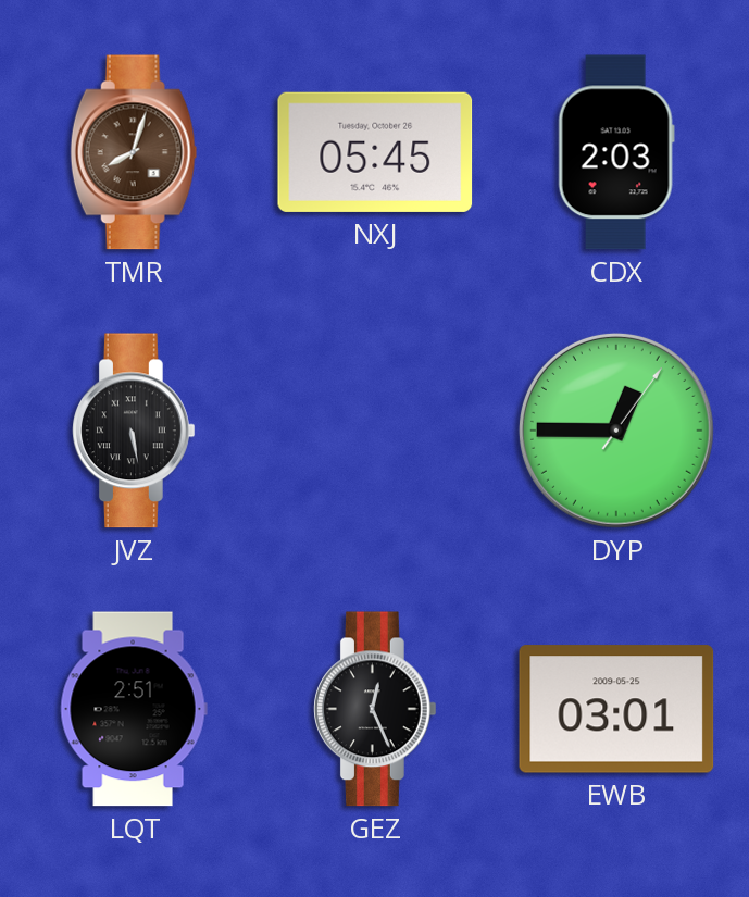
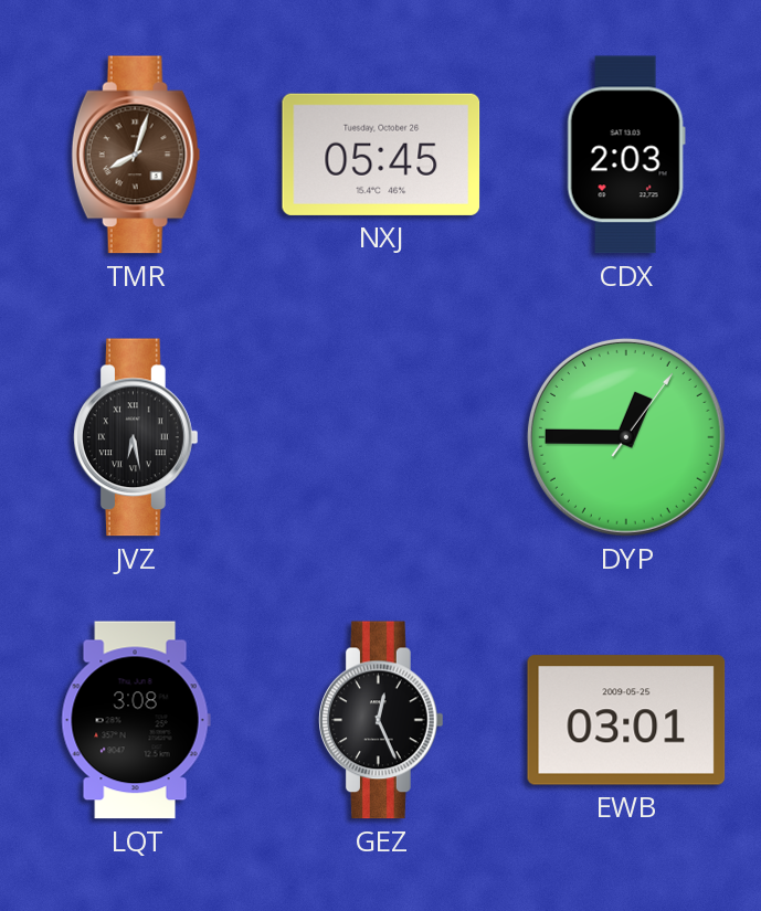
JVZ: 5:28 -> 6:28
LQT: 2:51 -> 3:08
